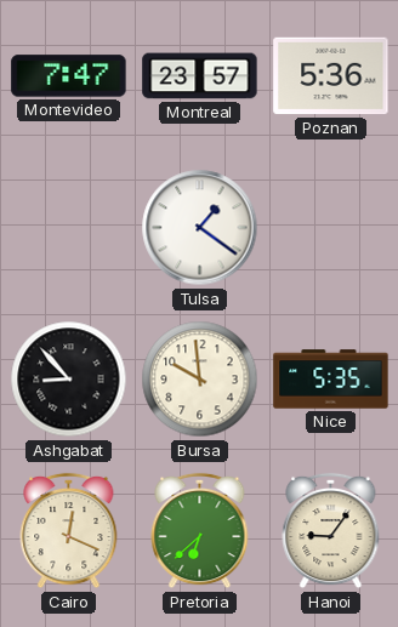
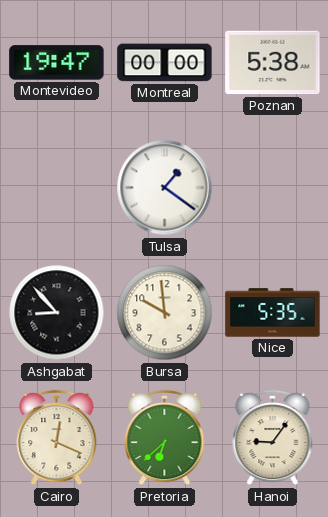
Montevideo: 7:47 -> 19:47
Montreal: 23:57 -> 00:00
Poznan: 5:36 -> 5:38
